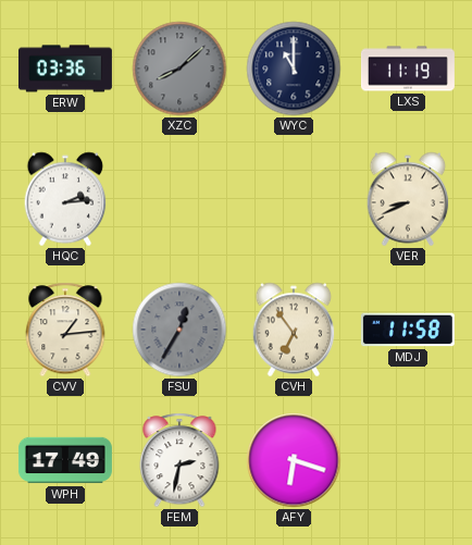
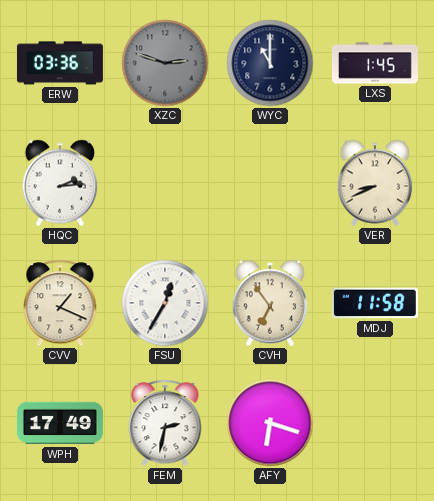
XZC: 8:08 -> 2:48
LXS: 11:19 -> 1:45
CVV: 1:14 -> 1:19
FSU dial: grey -> white
